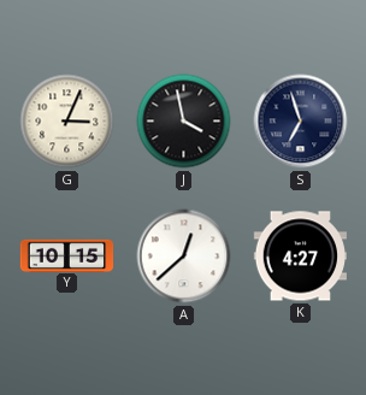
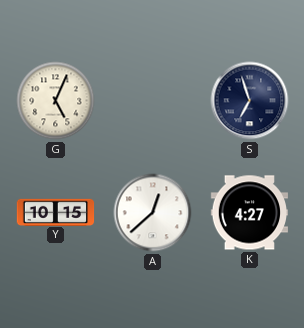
G: 3:04 -> 5:04
J: 3:58 -> none
